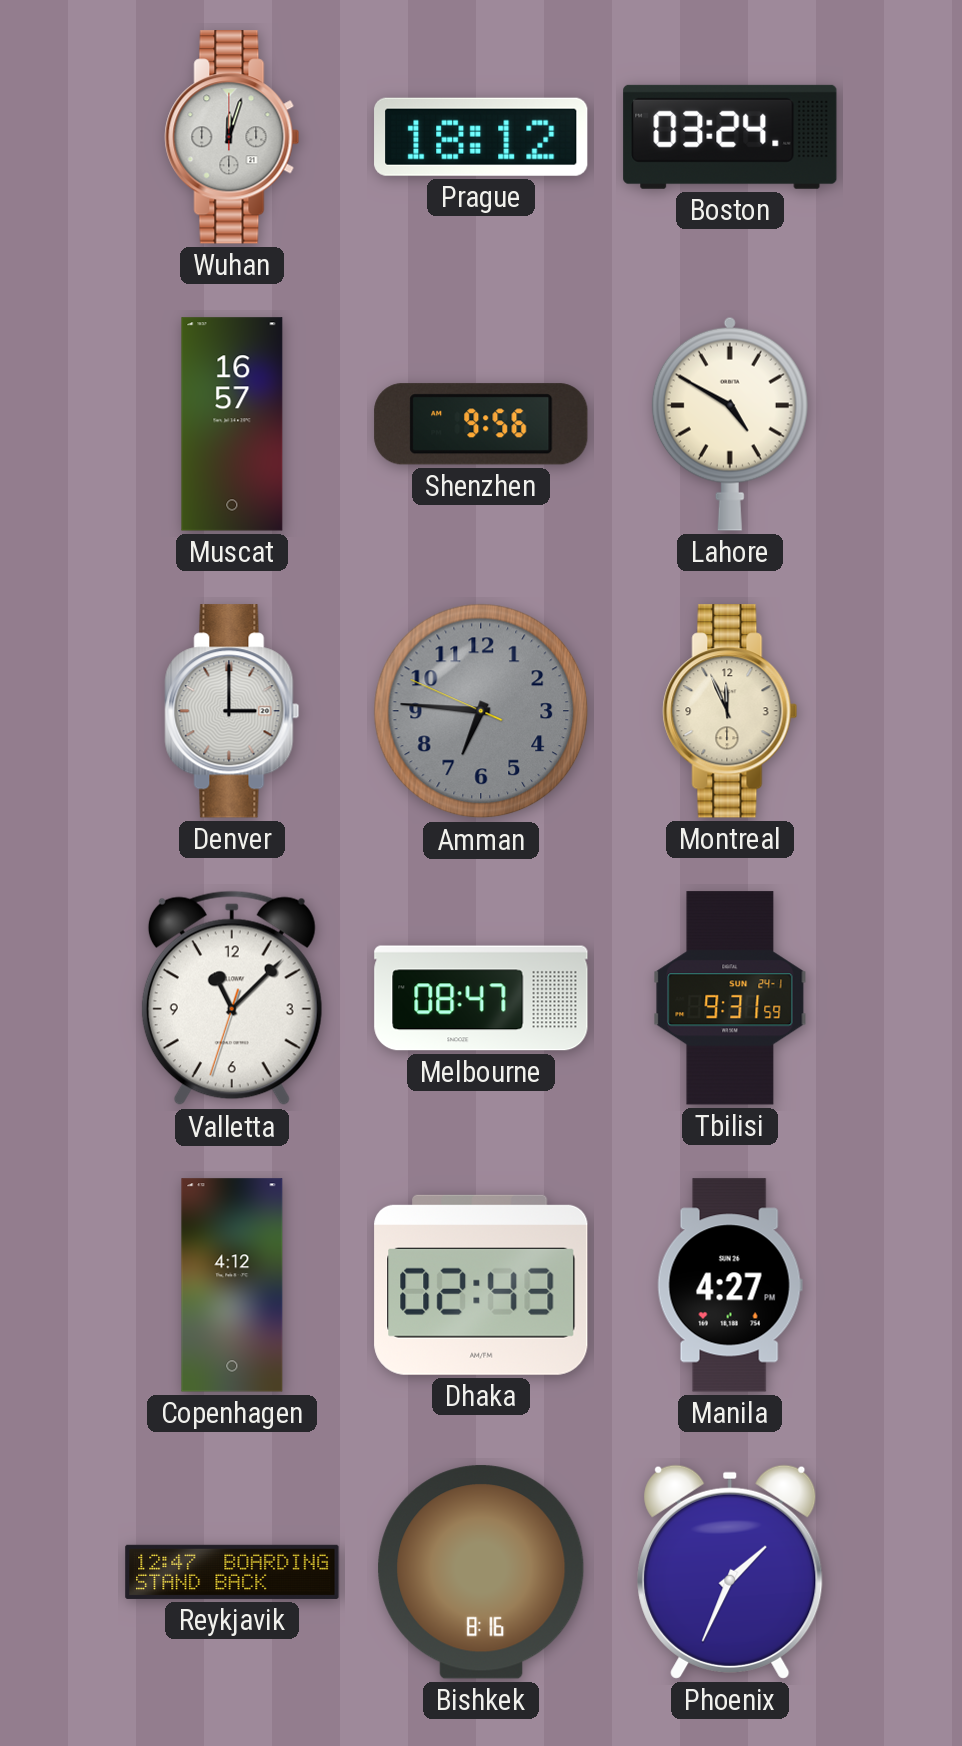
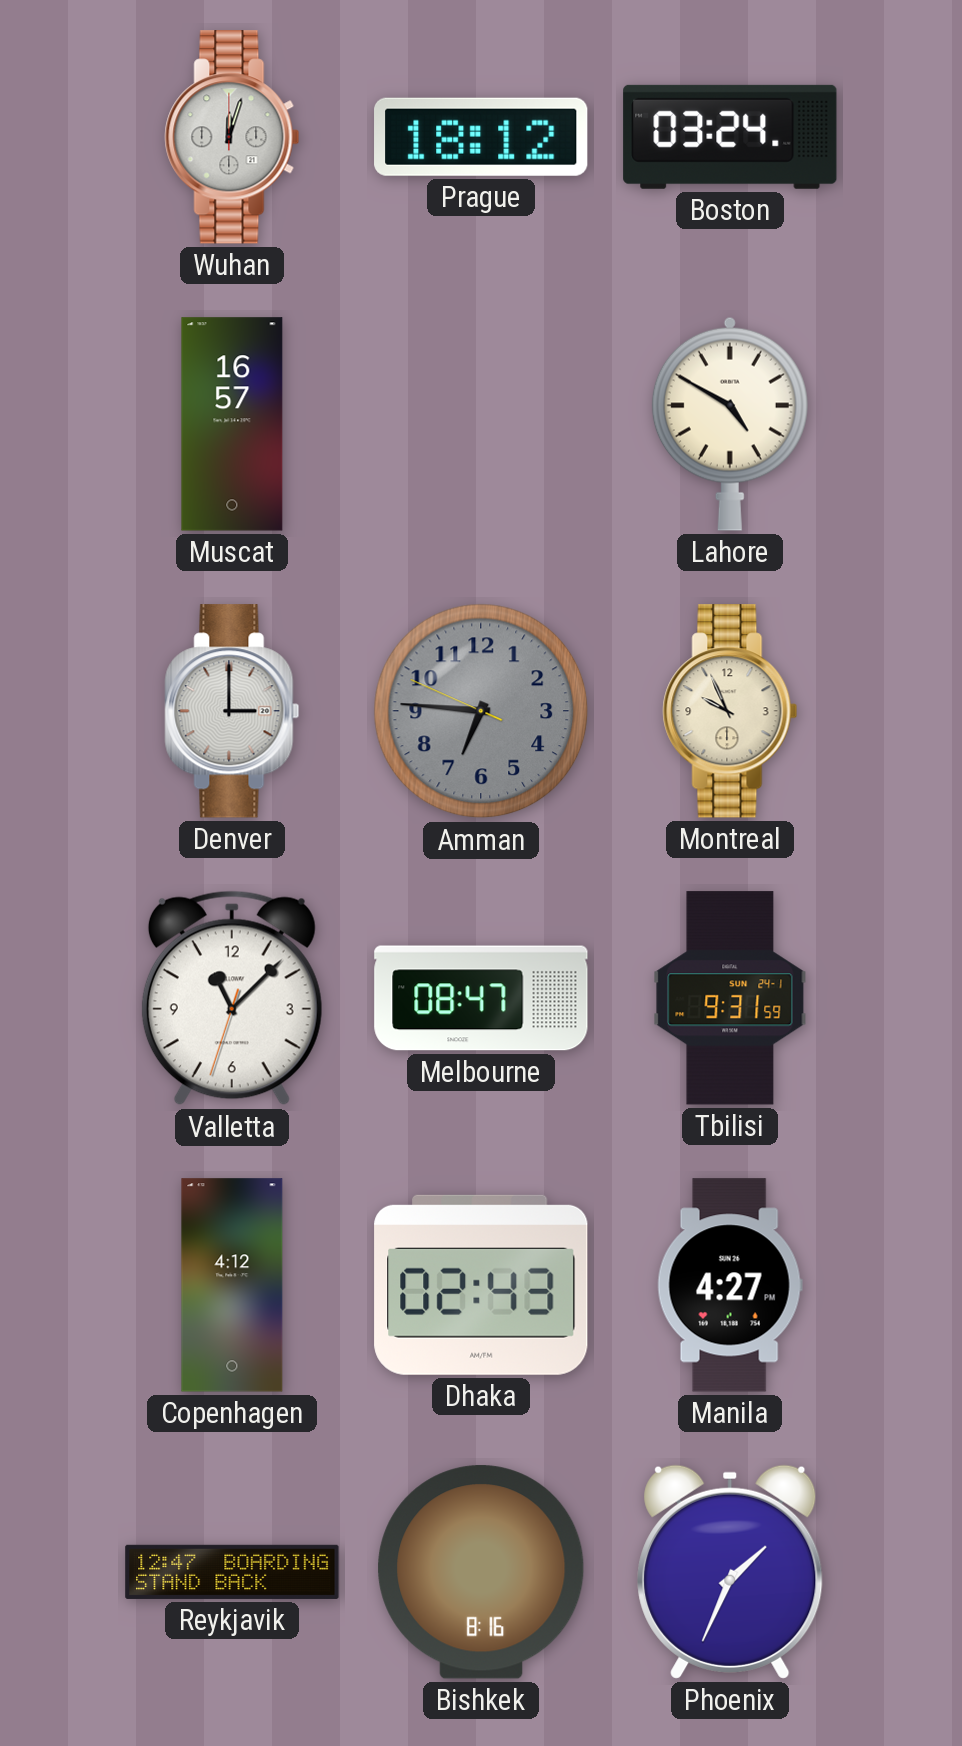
Shenzhen: 9:56 -> none
Montreal: 11:56 -> 9:56
